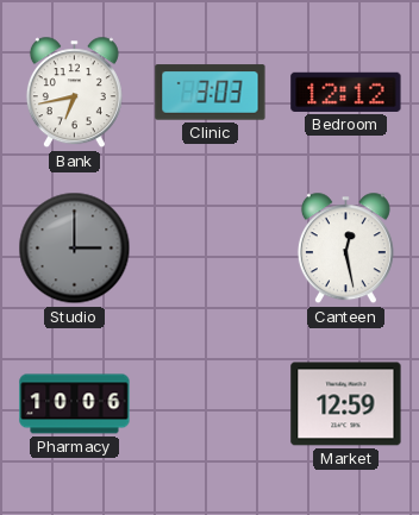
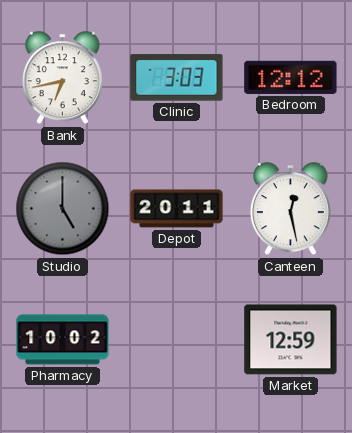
Studio: 3:00 -> 5:00
Depot: none -> 20:11
Pharmacy: 10:06 -> 10:02
